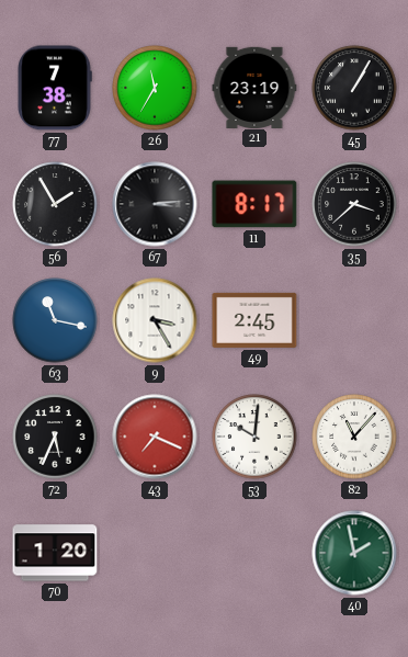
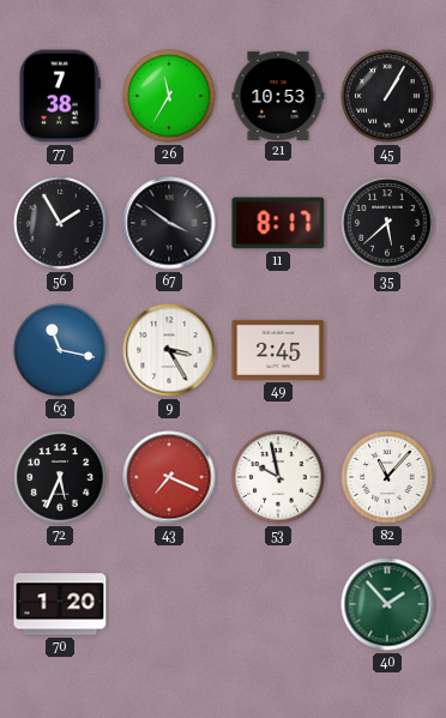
21: 23:19 -> 10:53
67: 3:14 -> 3:51
35: 3:38 -> 5:38
53: 10:01 -> 9:58
40: 1:58 -> 1:53
